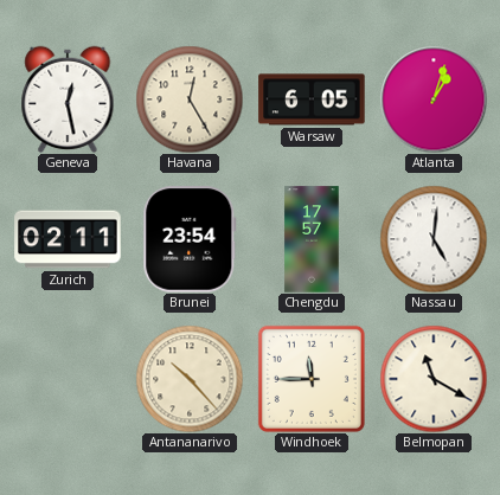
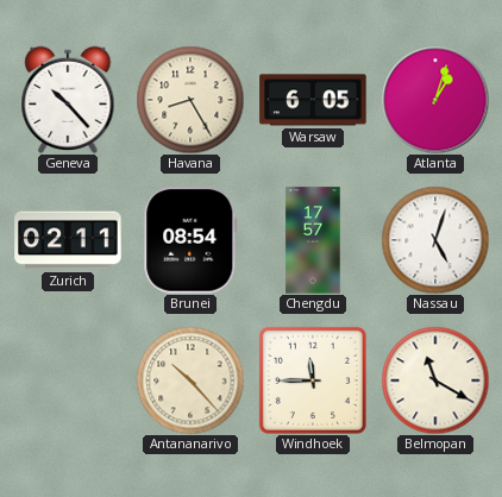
Geneva: 12:28 -> 10:23
Havana: 12:25 -> 8:25
Brunei: 23:54 -> 08:54
Nassau: 5:01 -> 5:03
